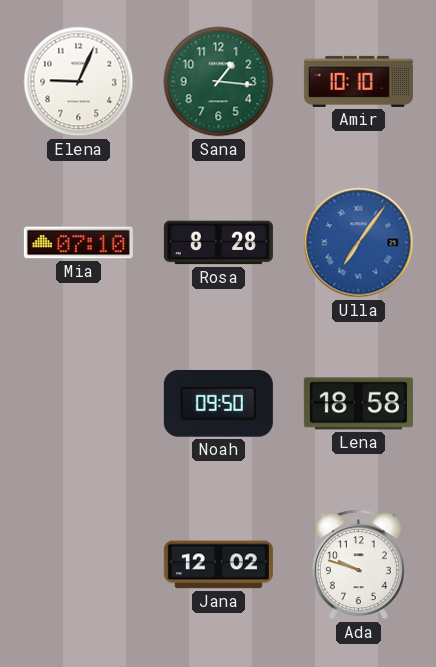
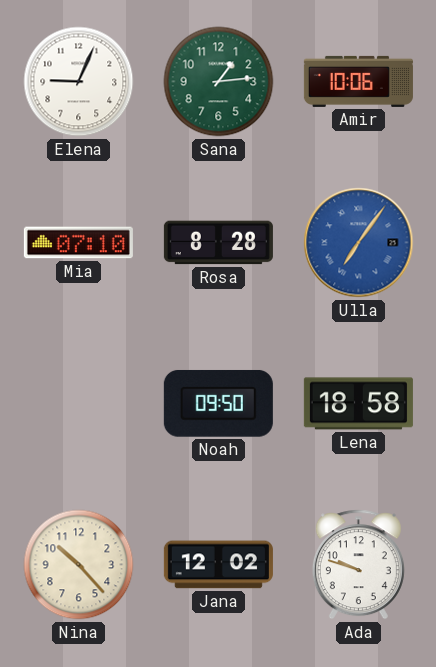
Sana: 1:16 -> 1:14
Amir: 10:10 -> 10:06
Nina: none -> 10:23
